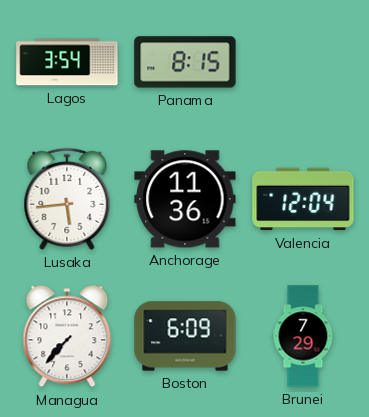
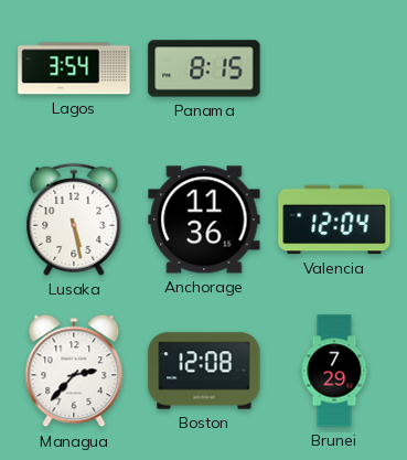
Lusaka: 5:44 -> 5:28
Managua: 7:37 -> 2:37
Boston: 6:09 -> 12:08
